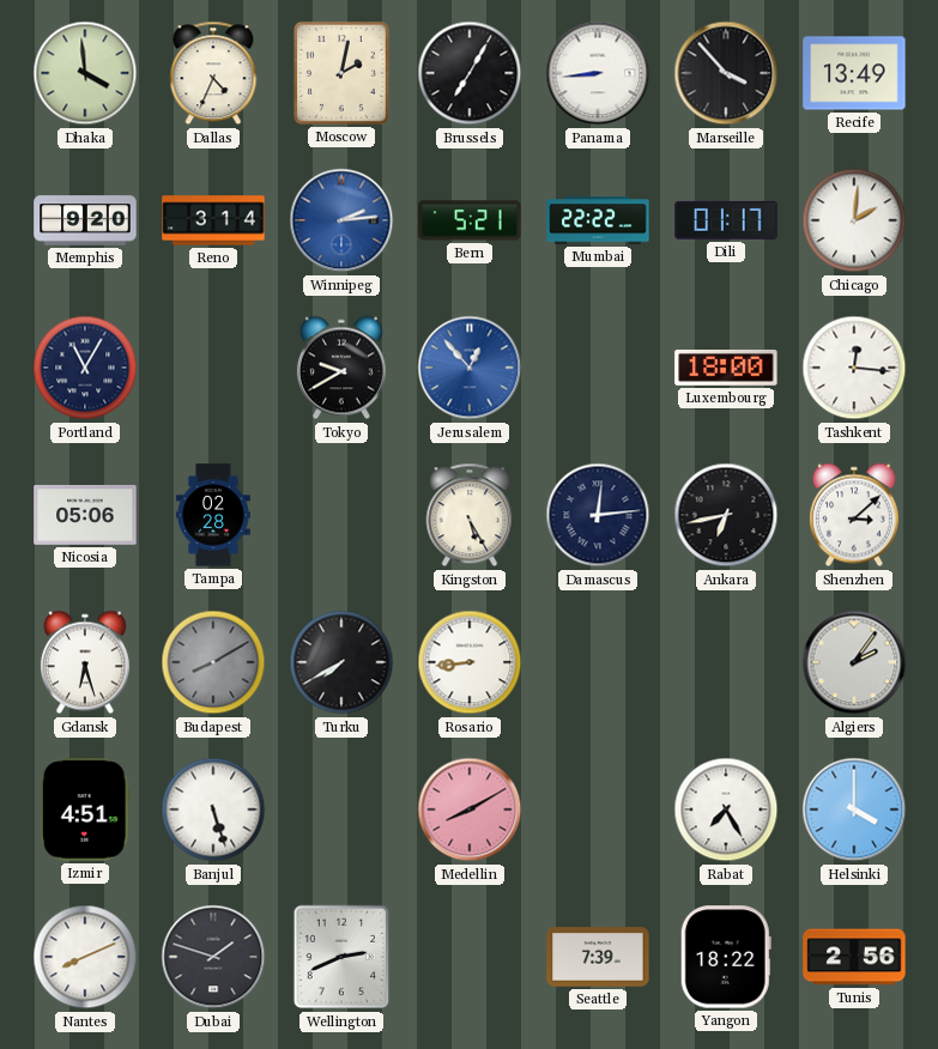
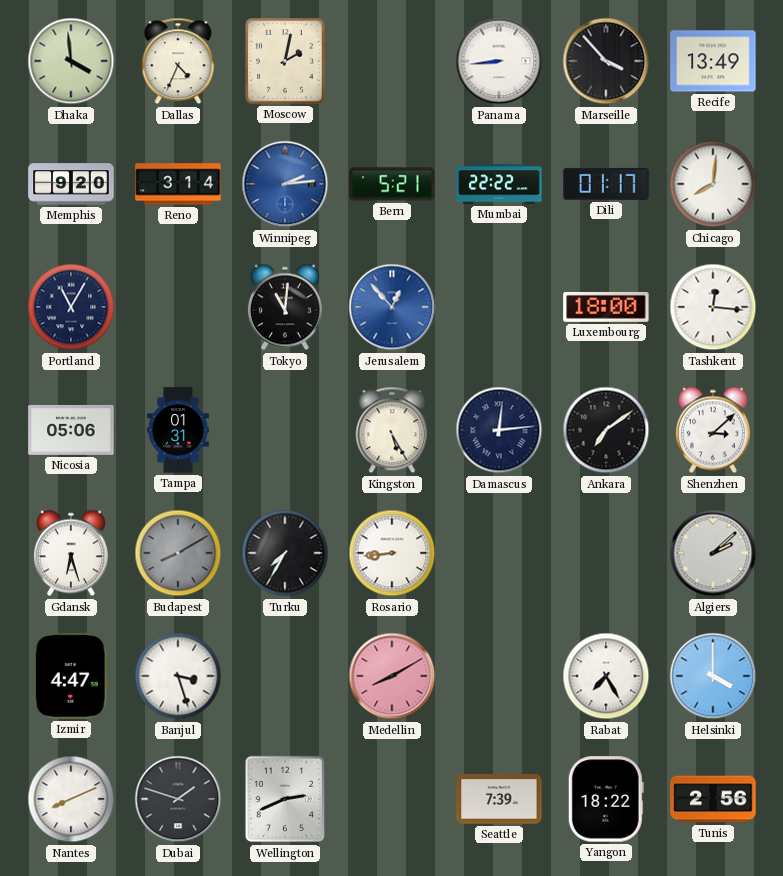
Brussels: 7:05 -> none
Chicago: 2:01 -> 8:01
Tokyo: 9:40 -> 11:01
Tampa: 02:28 -> 01:31
Ankara: 6:43 -> 7:09
Turku: 7:40 -> 7:35
Algiers: 2:06 -> 2:08
Izmir: 4:51 -> 4:47
Banjul: 5:27 -> 3:27
